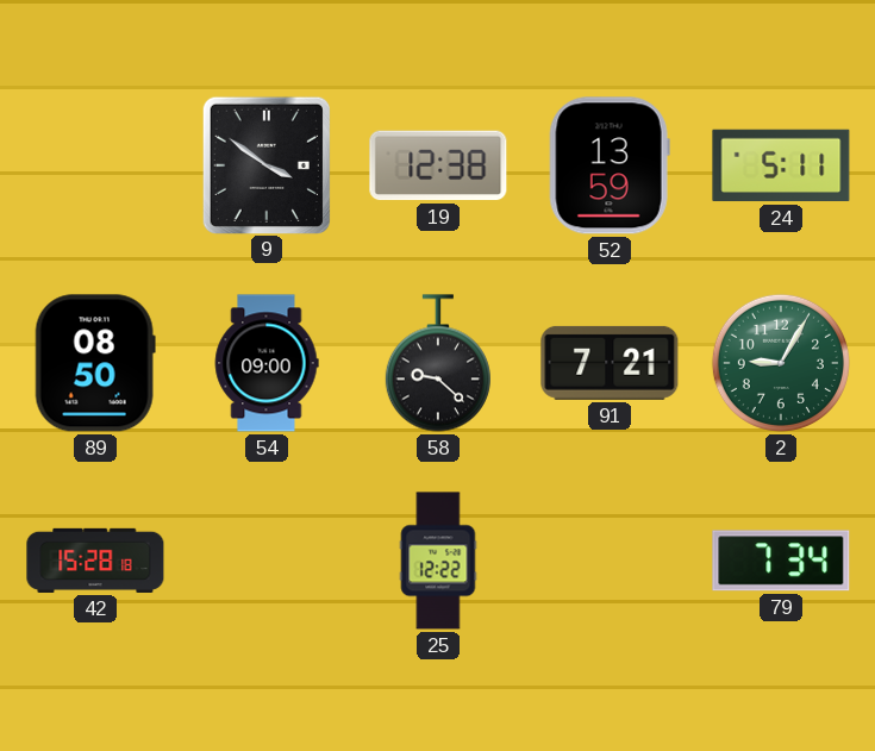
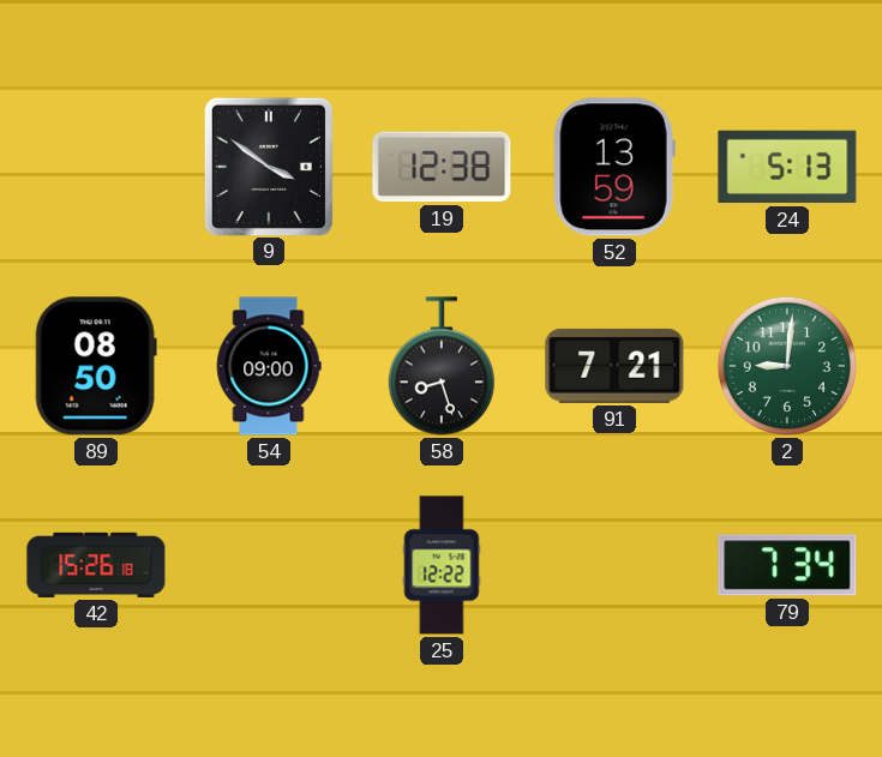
24: 5:11 -> 5:13
58: 9:22 -> 8:27
2: 9:05 -> 9:01
42: 15:28 -> 15:26
